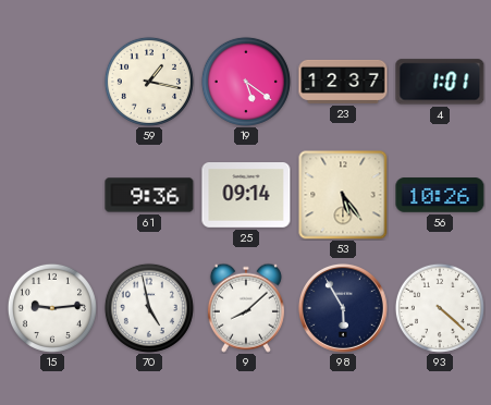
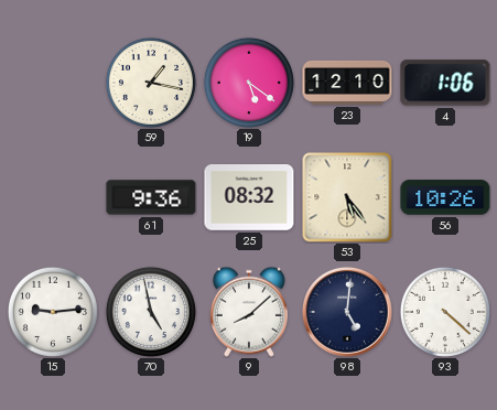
23: 12:37 -> 12:10
4: 1:01 -> 1:06
25: 09:14 -> 08:32
98: 5:55 -> 5:01
